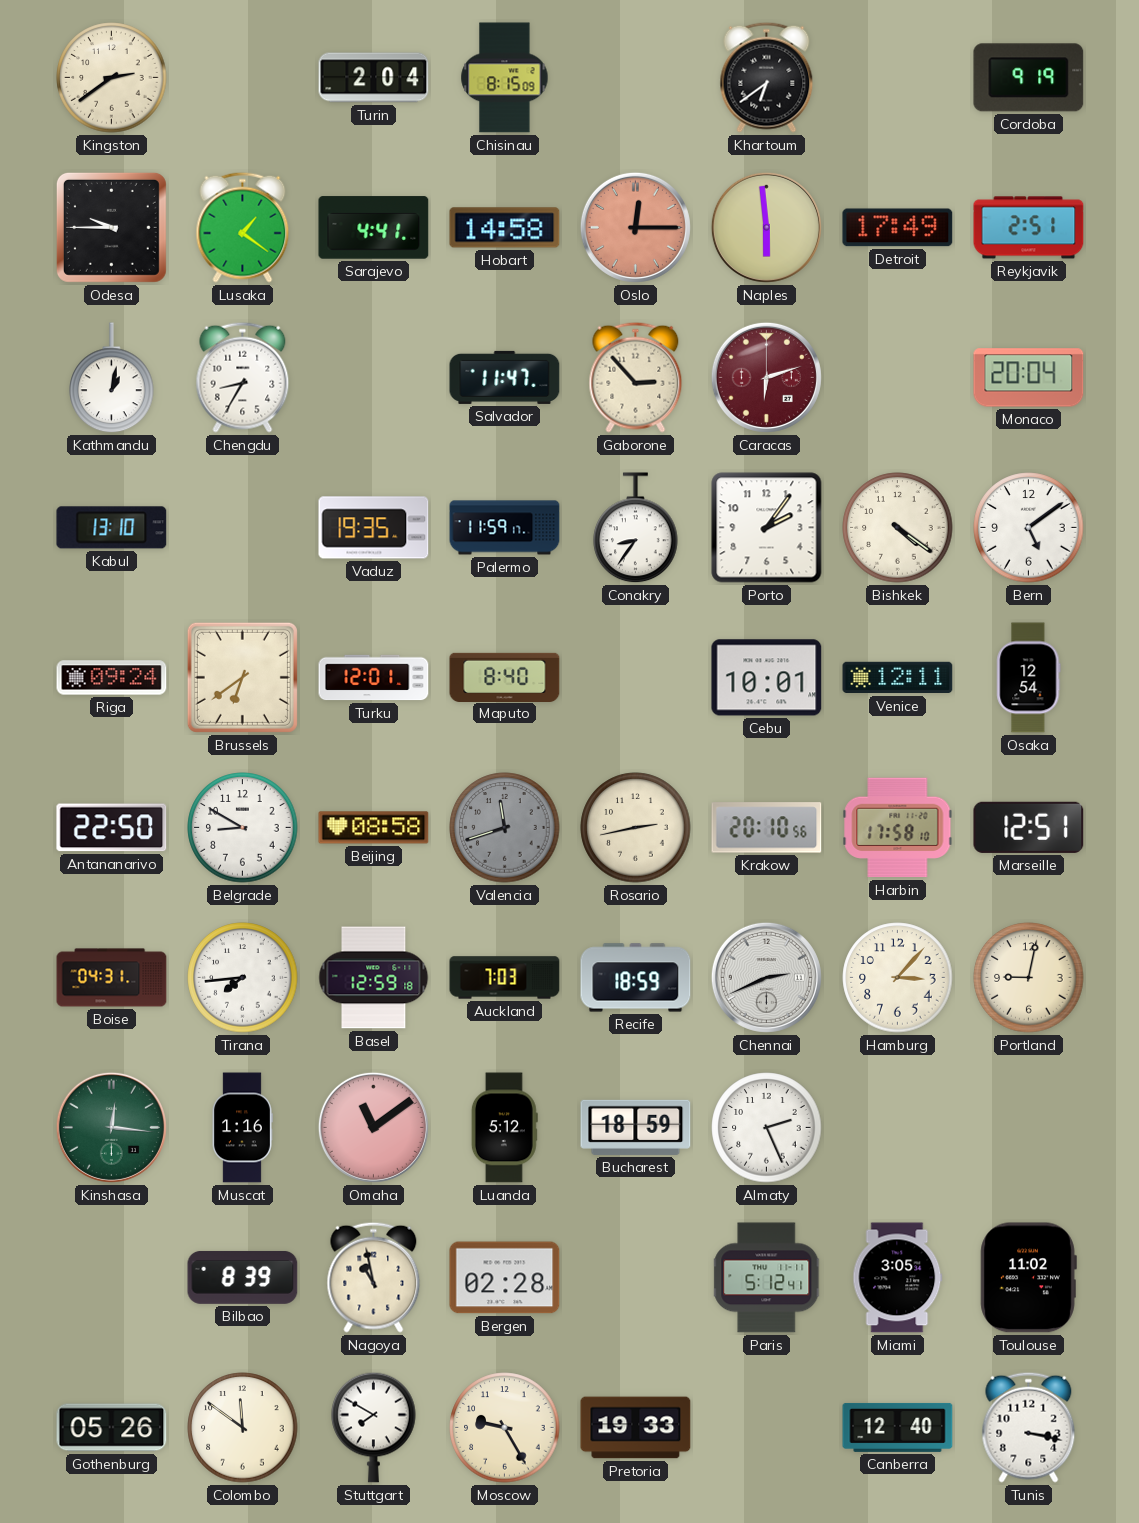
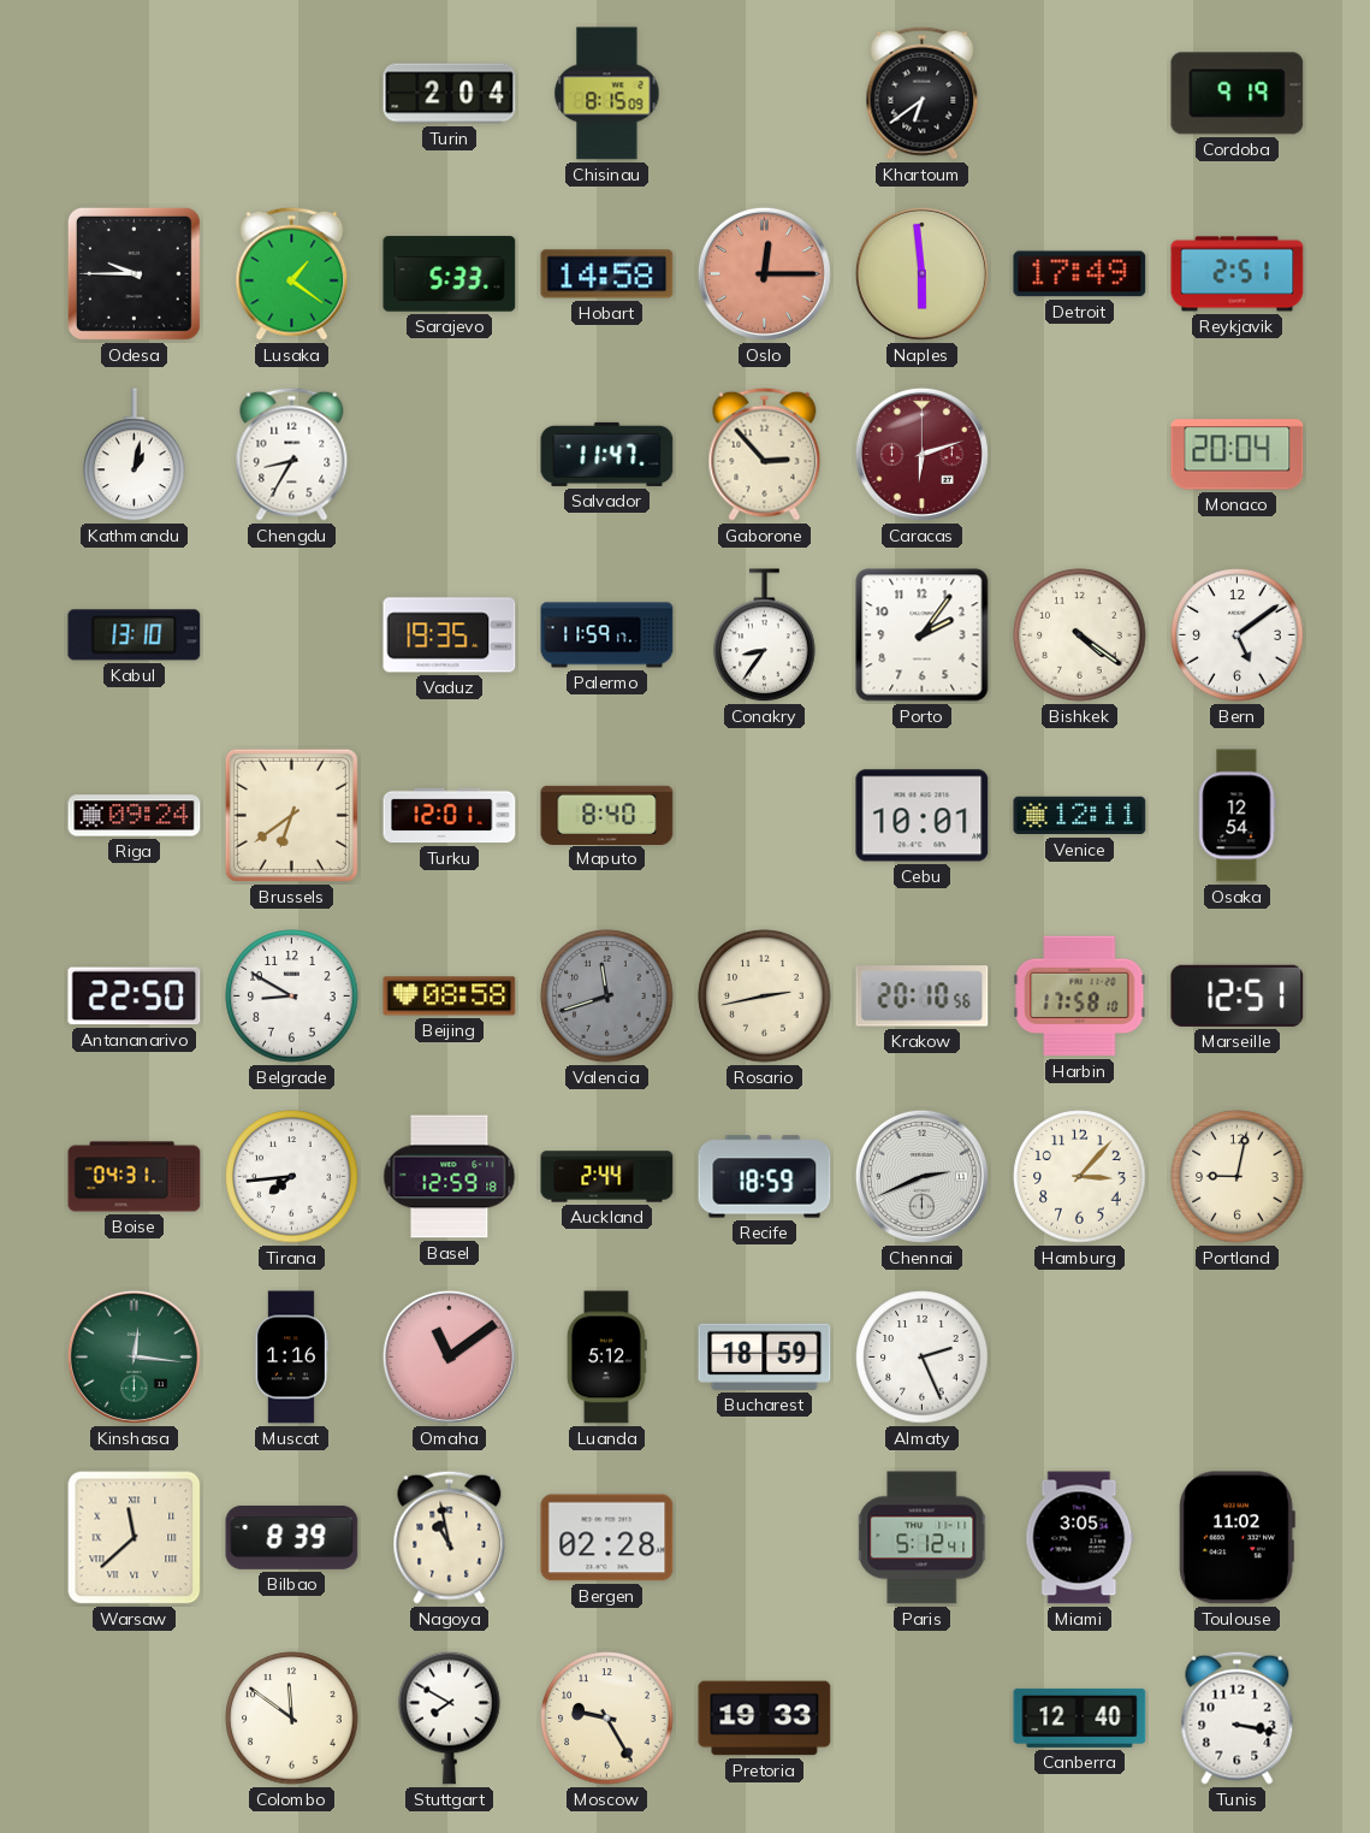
Kingston: 2:39 -> none
Sarajevo: 4:41 -> 5:33
Auckland: 7:03 -> 2:44
Warsaw: none -> 11:38
Gothenburg: 05:26 -> none
